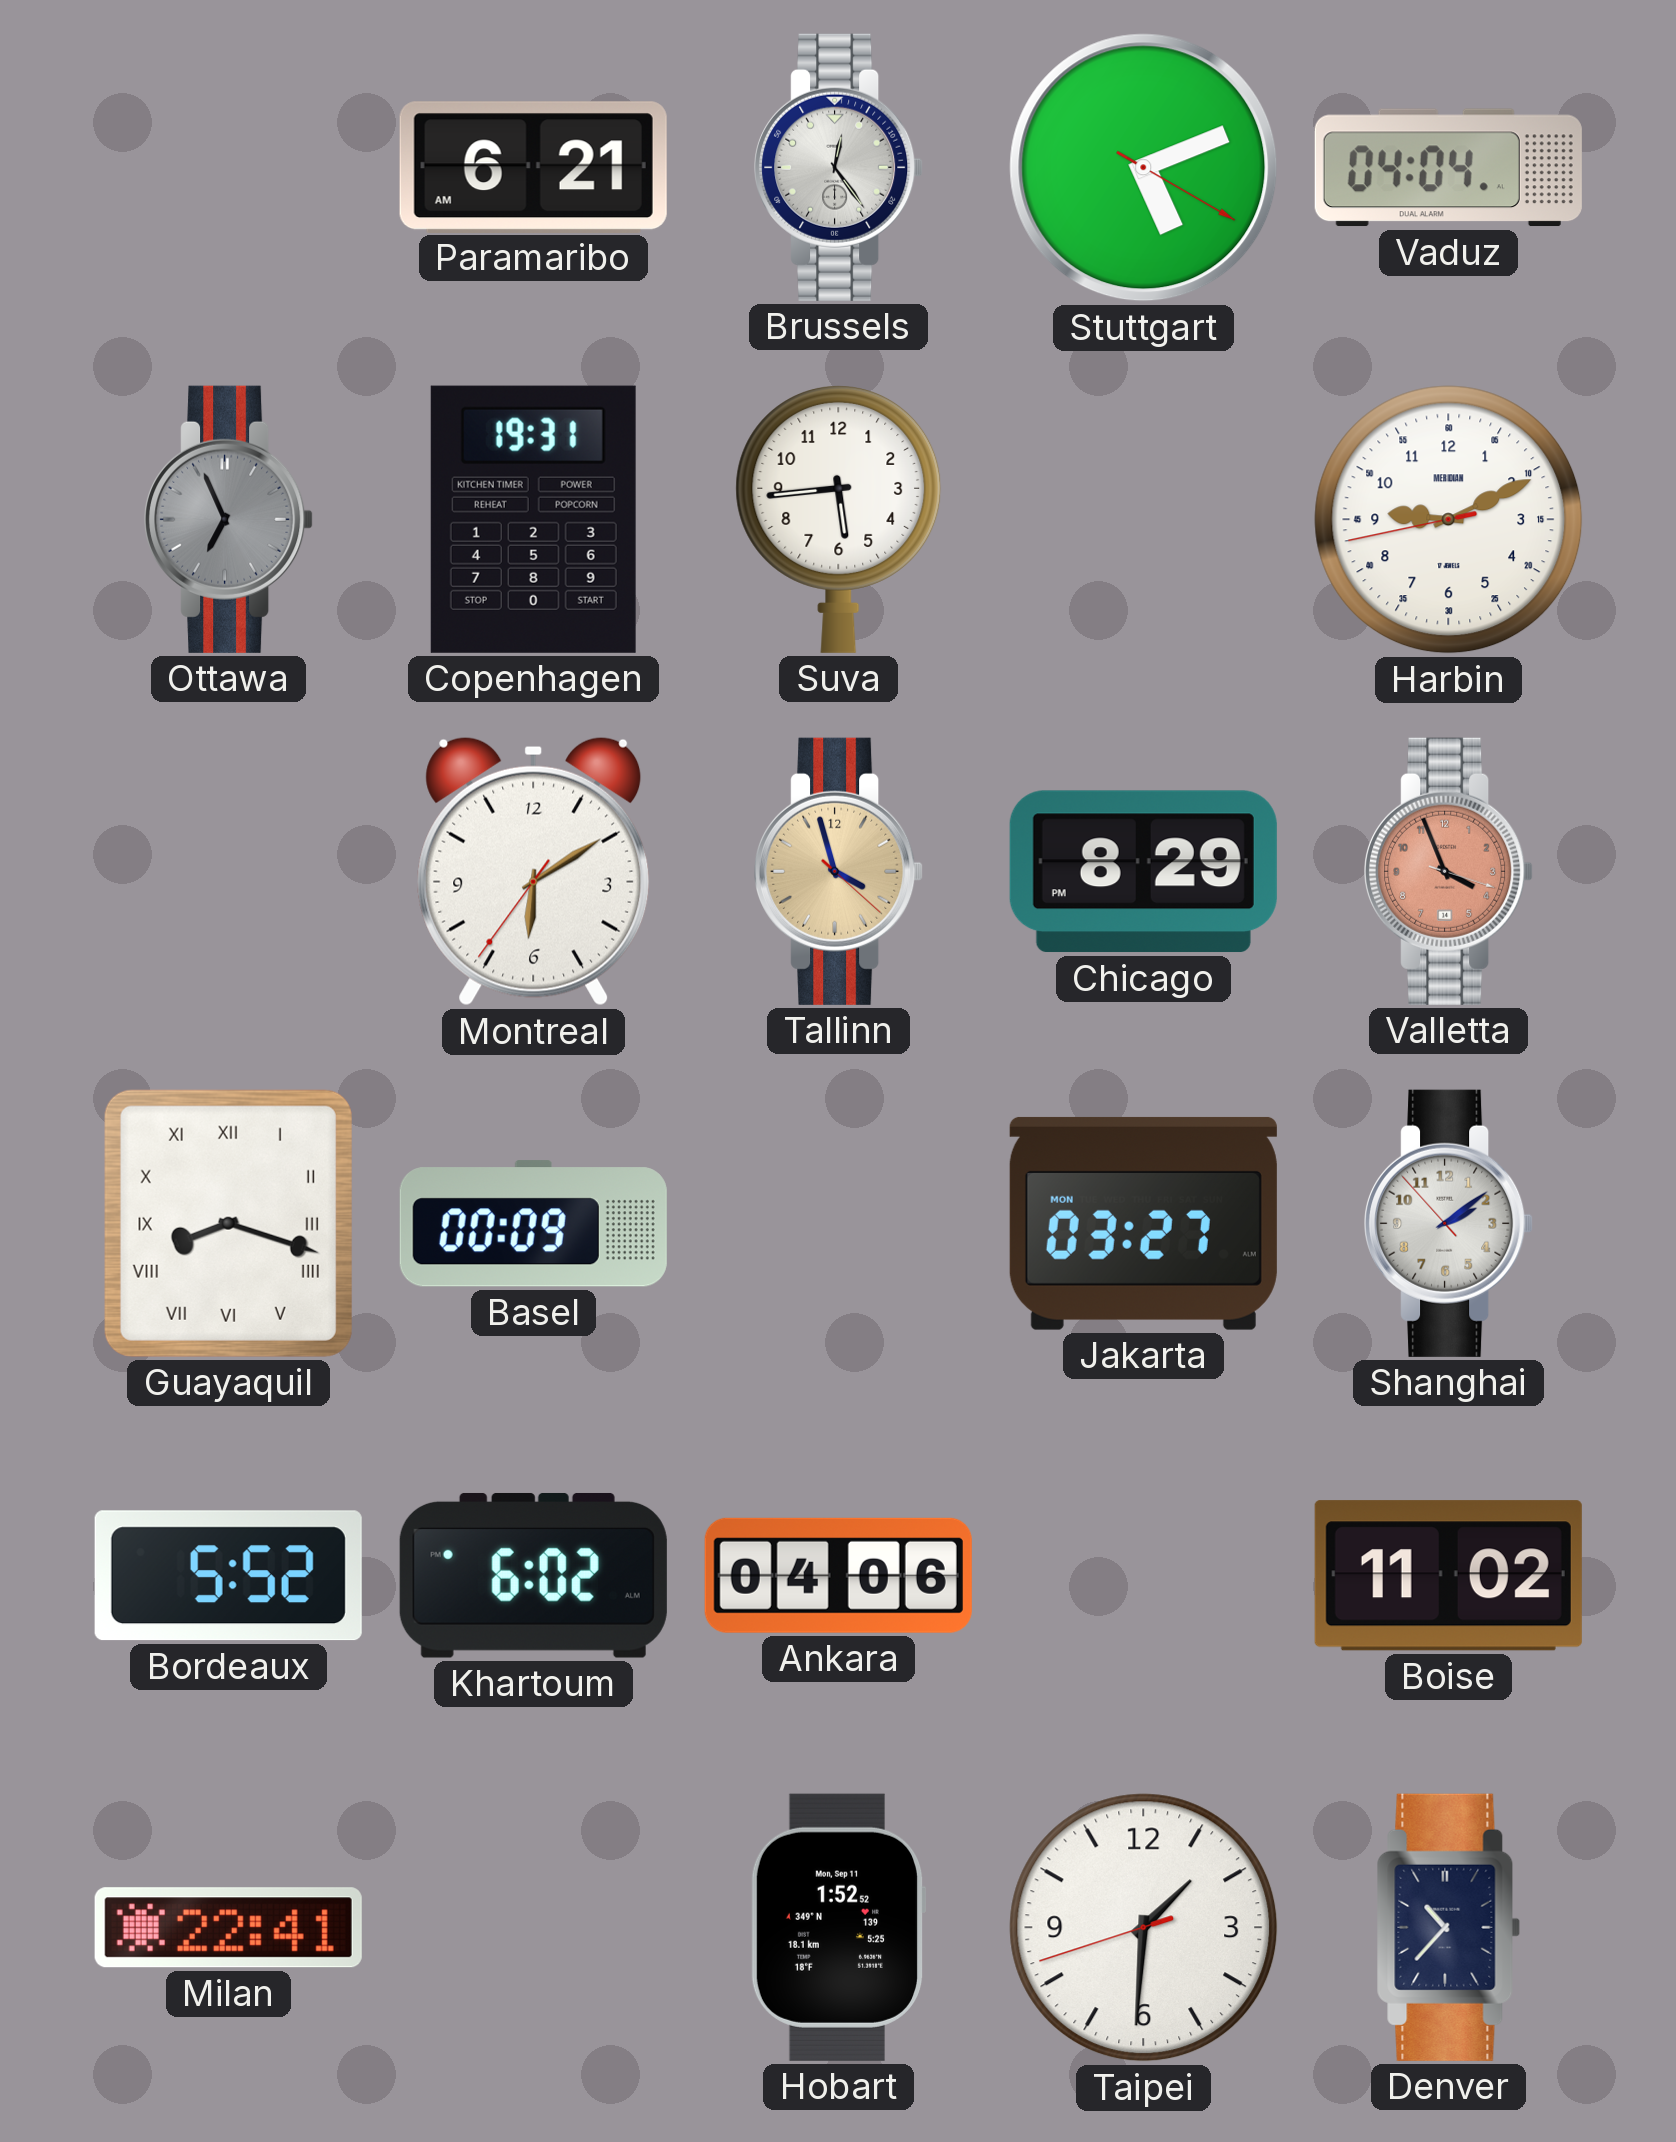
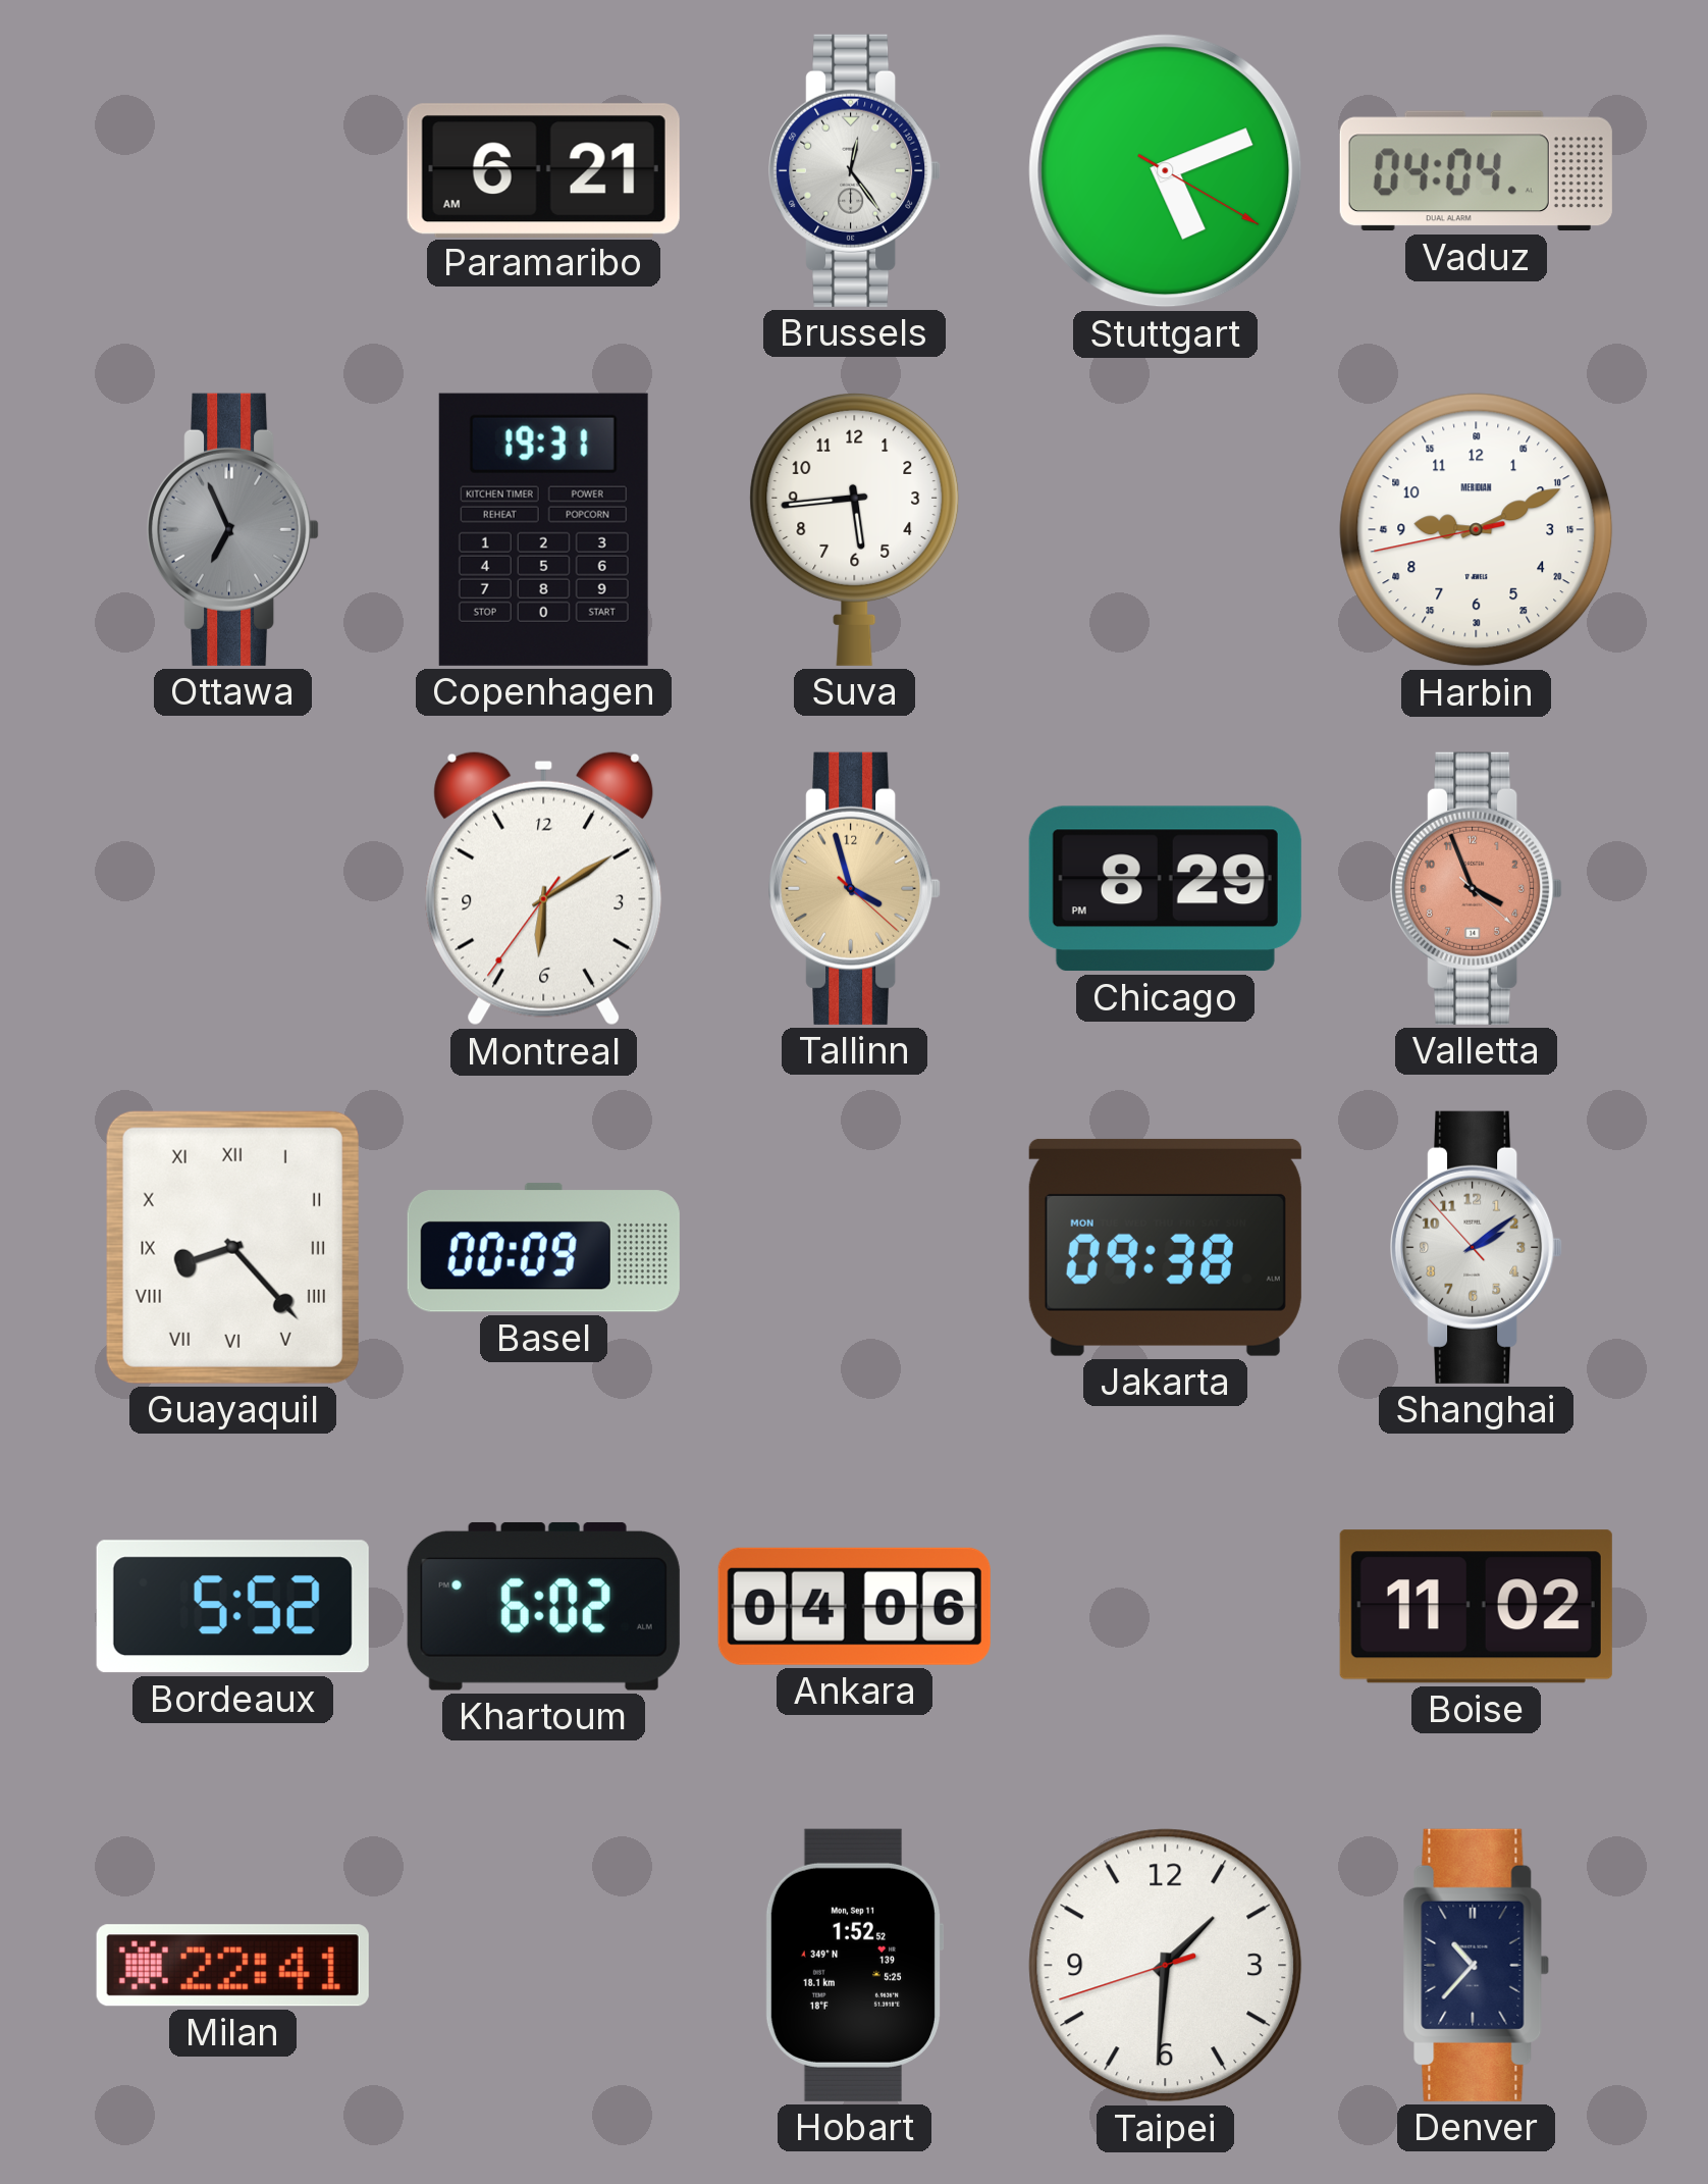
Valletta: 3:56:18 -> 3:56:22
Guayaquil: 8:18 -> 8:23
Jakarta: 03:27 -> 09:38
